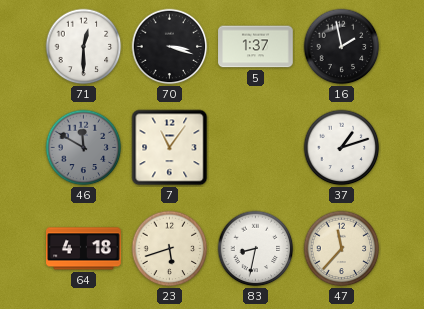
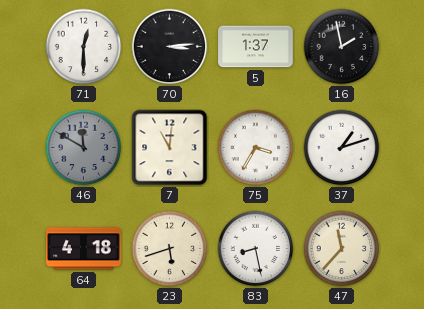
70: 3:18 -> 3:14
7: 11:06 -> 11:01
75: none -> 3:35
83: 8:32 -> 8:28
